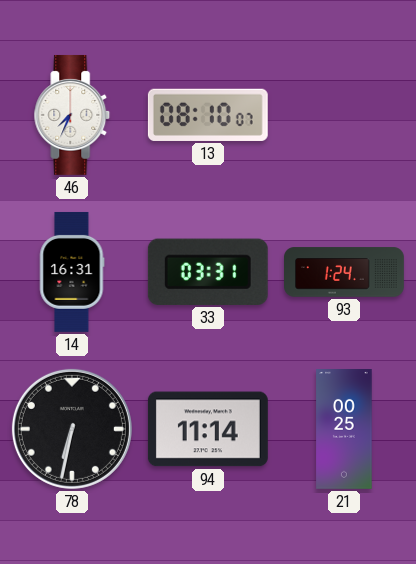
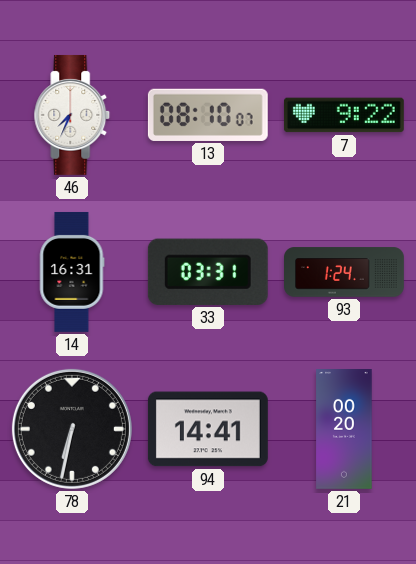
7: none -> 9:22
94: 11:14 -> 14:41
21: 00:25 -> 00:20
